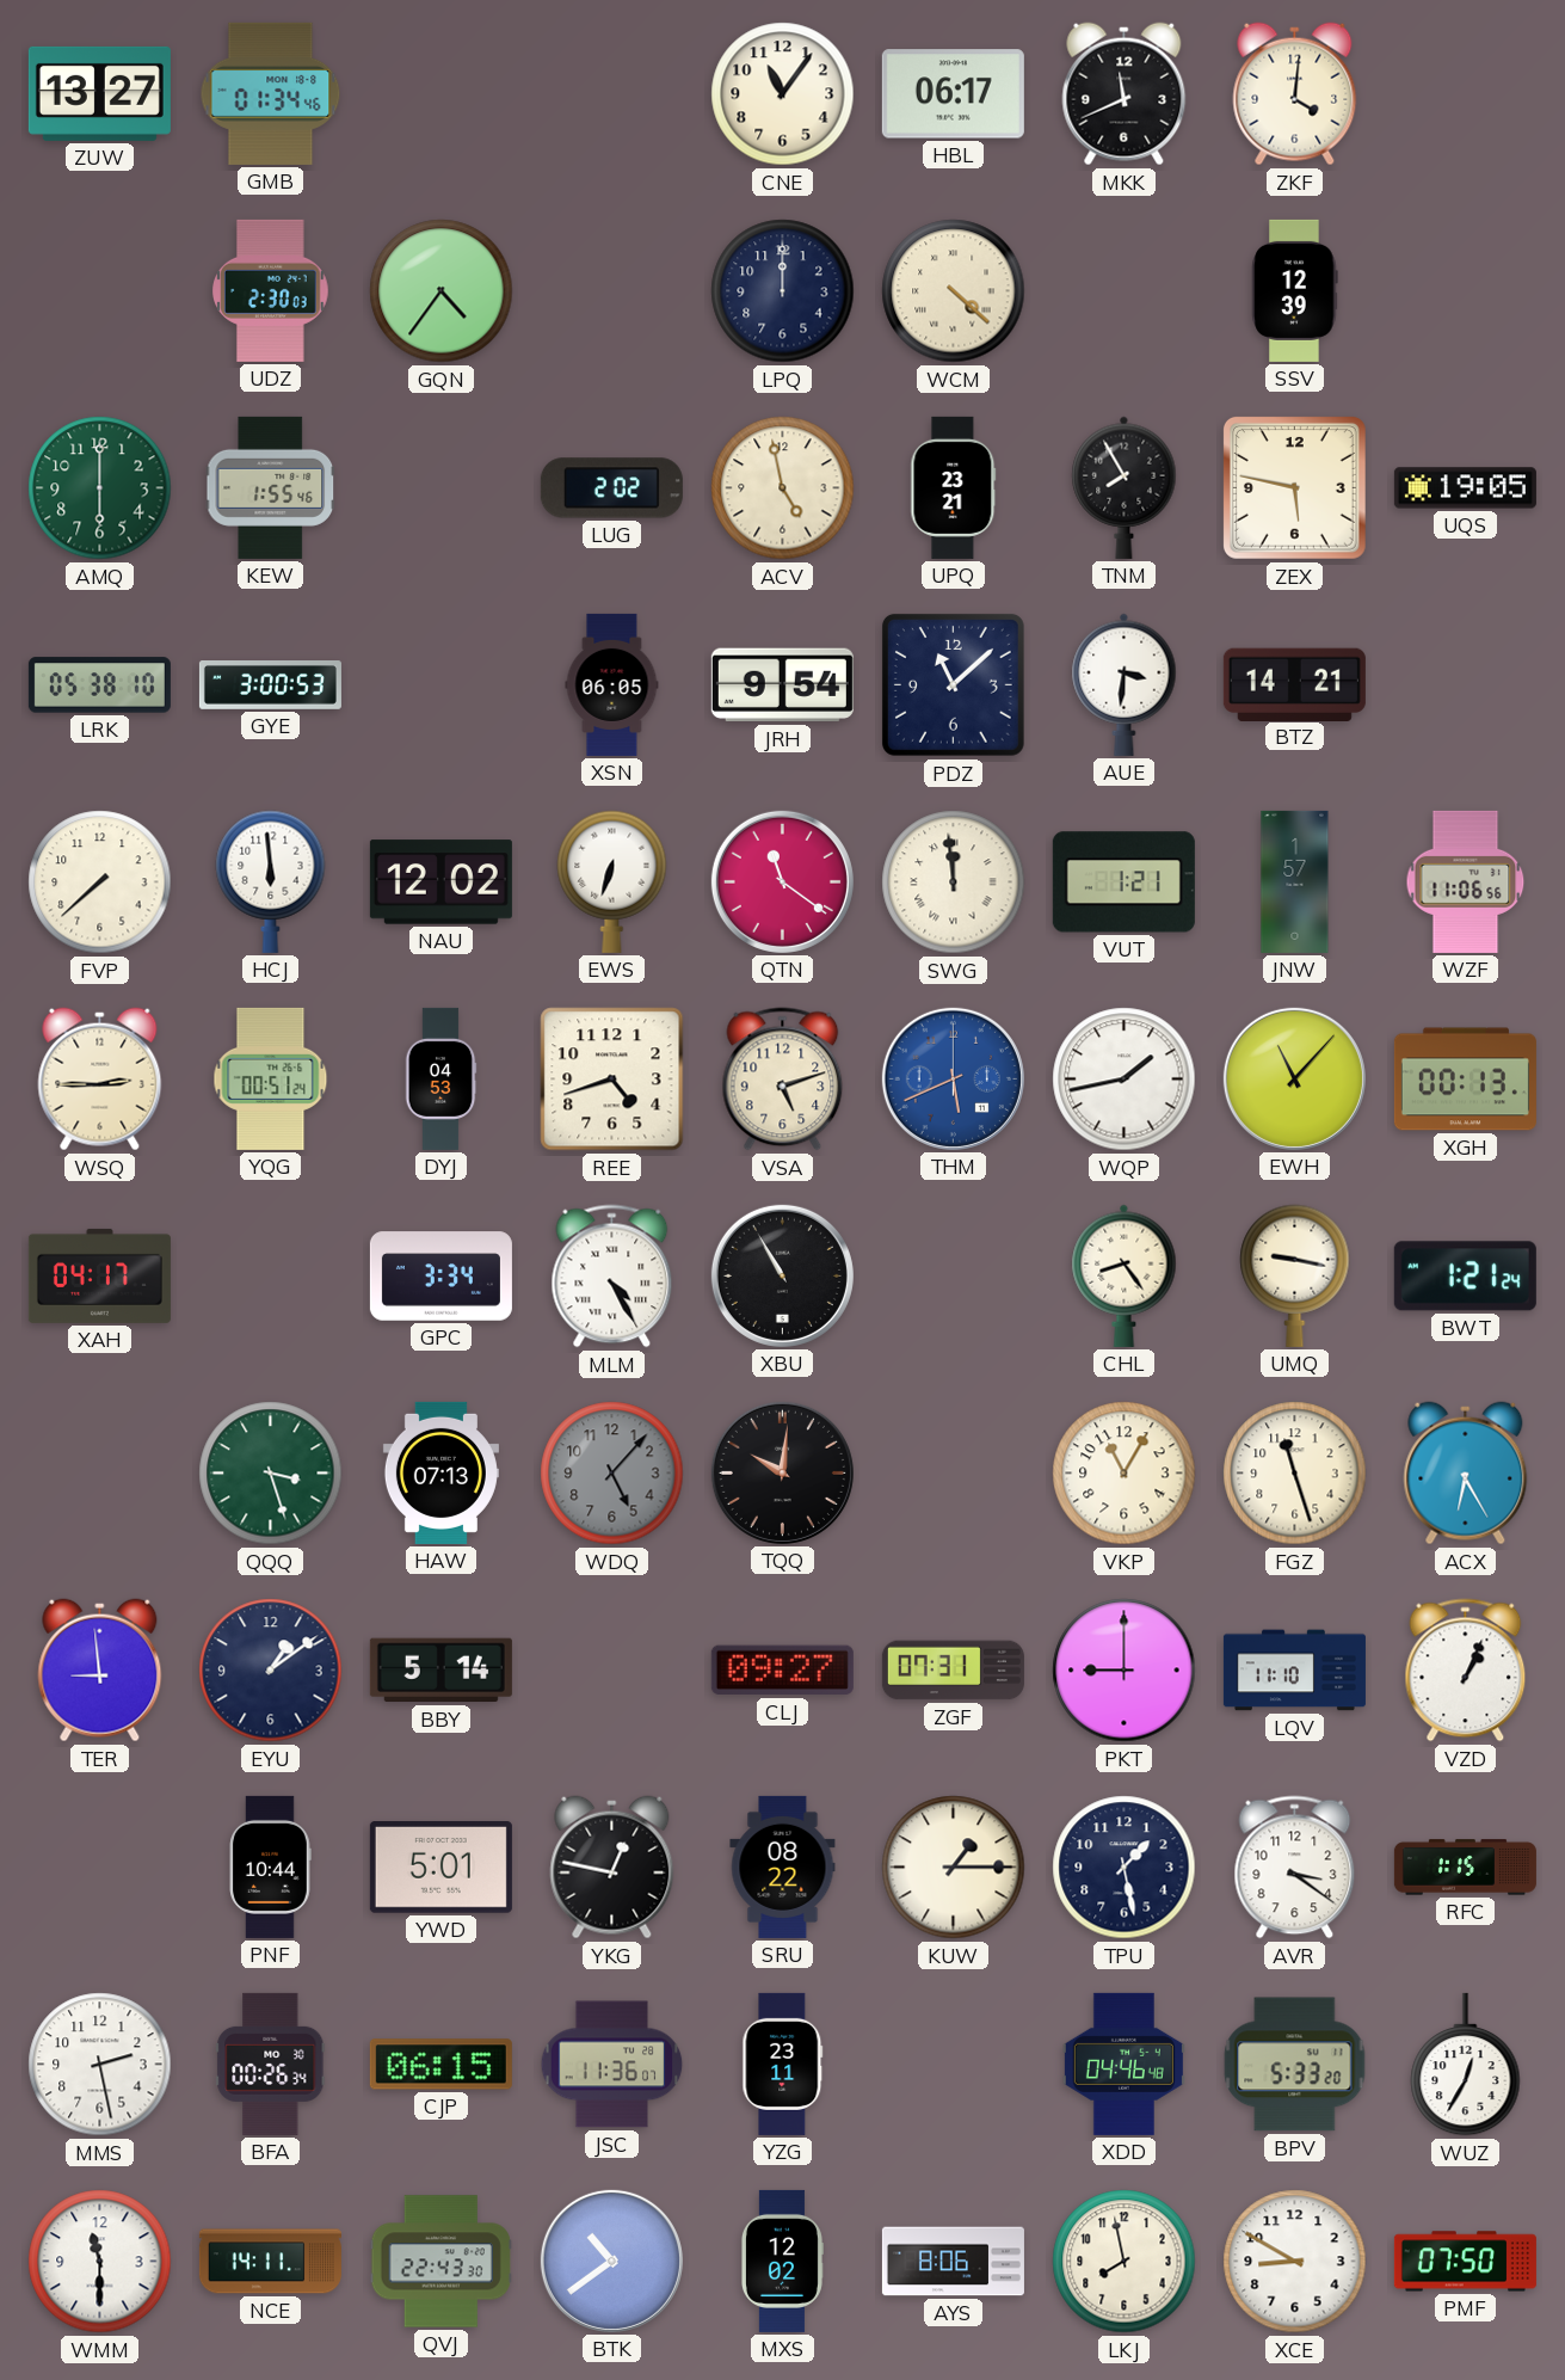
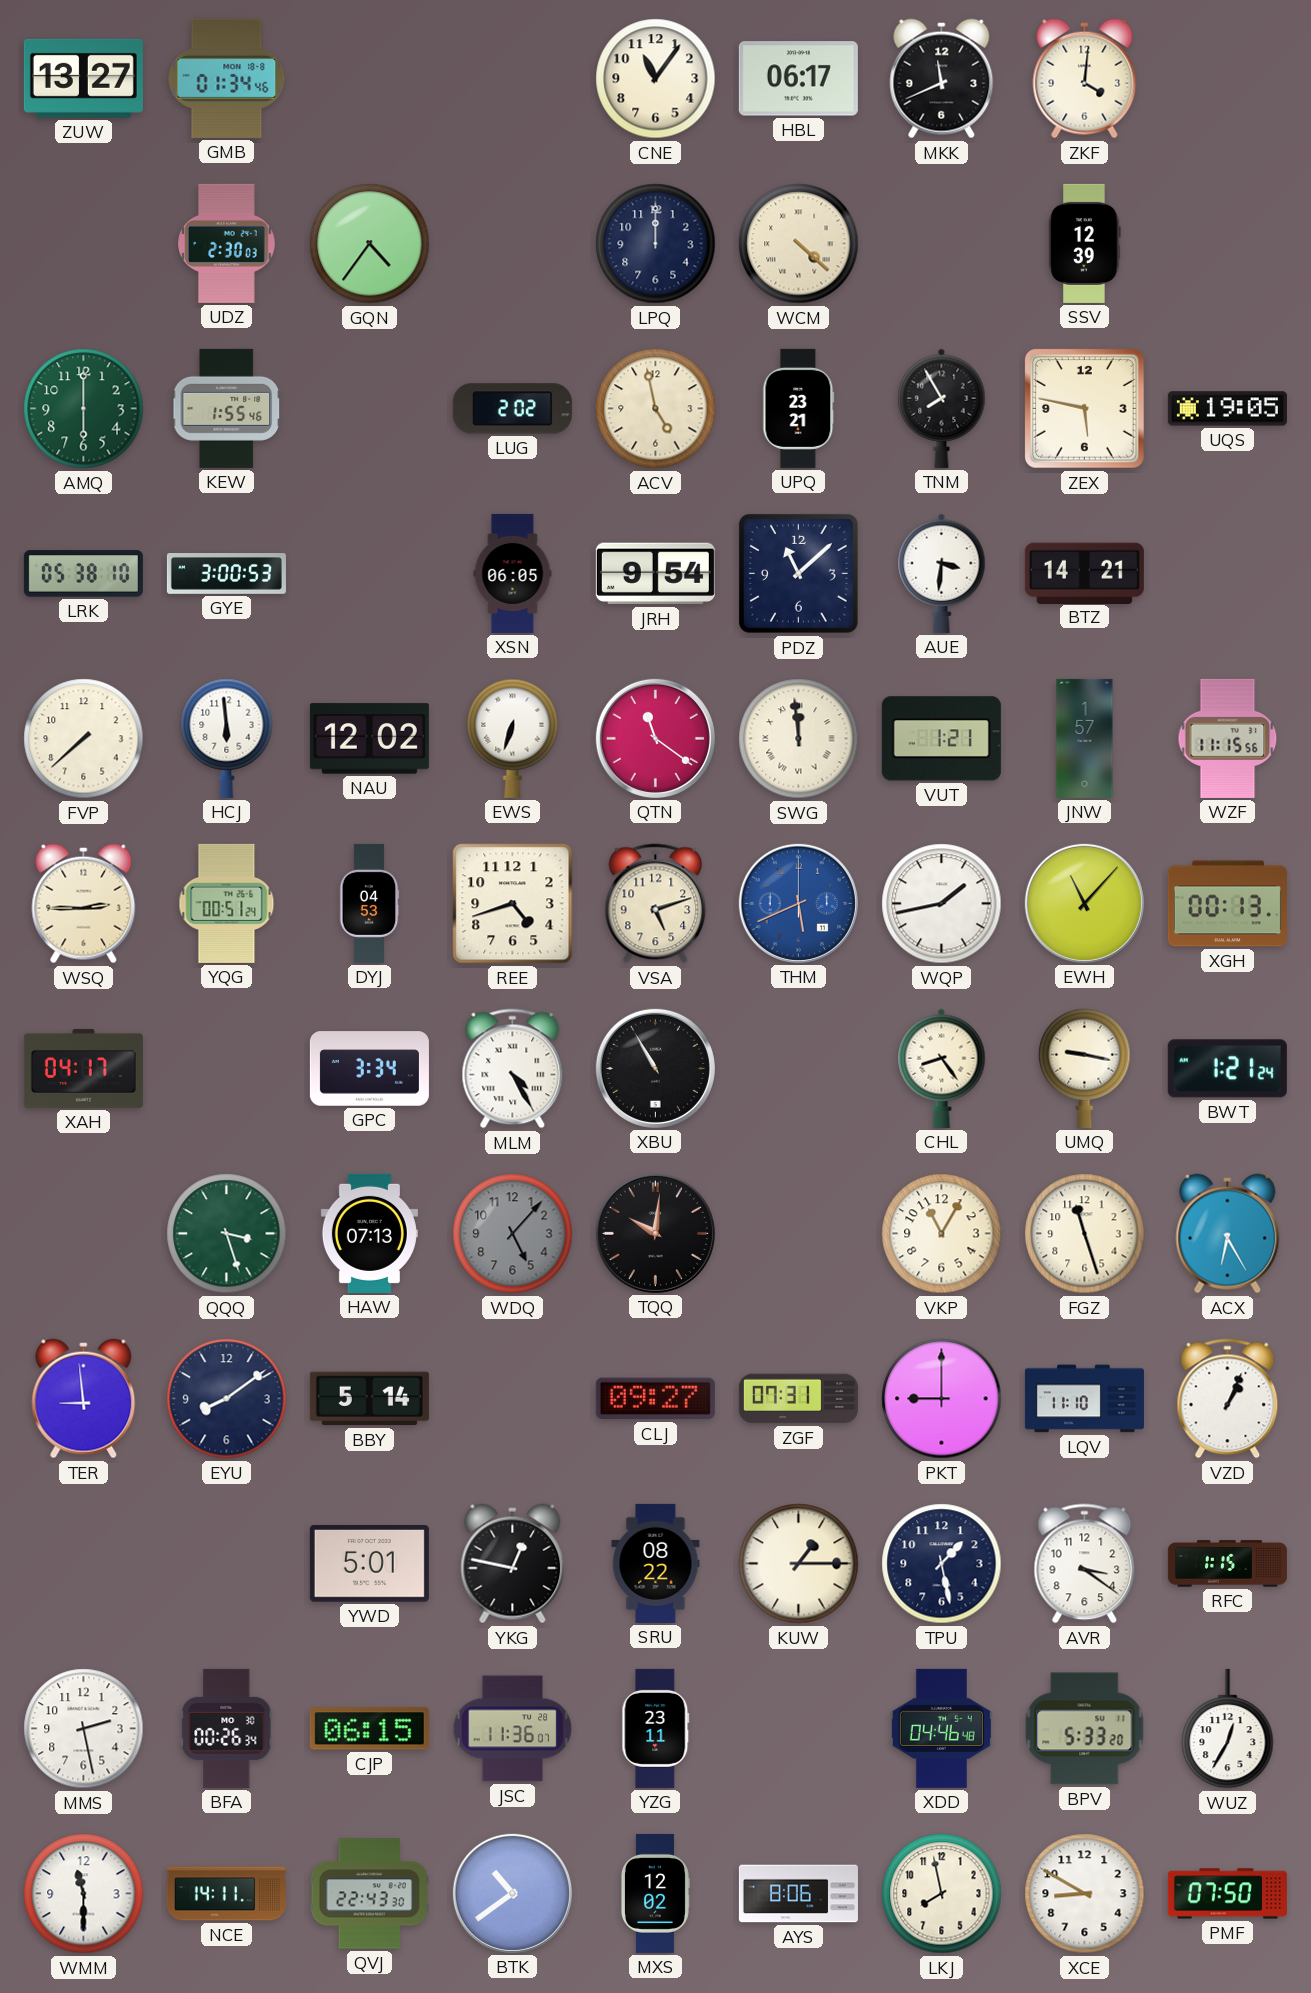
WZF: 11:06 -> 11:15
EYU: 1:09 -> 8:09
PNF: 10:44 -> none
